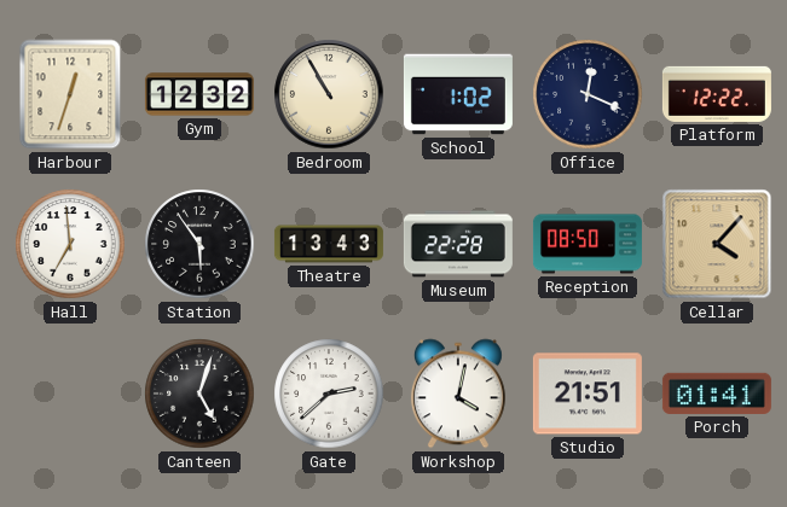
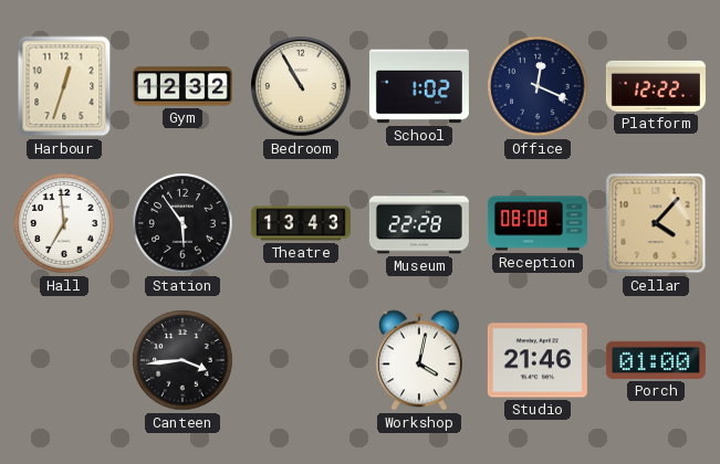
Reception: 08:50 -> 08:08
Canteen: 5:03 -> 3:44
Gate: 2:38 -> none
Studio: 21:51 -> 21:46
Porch: 01:41 -> 01:00
